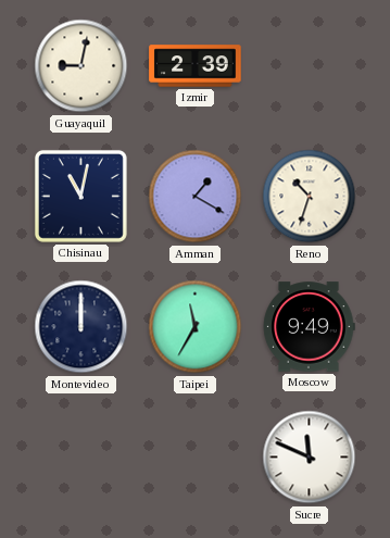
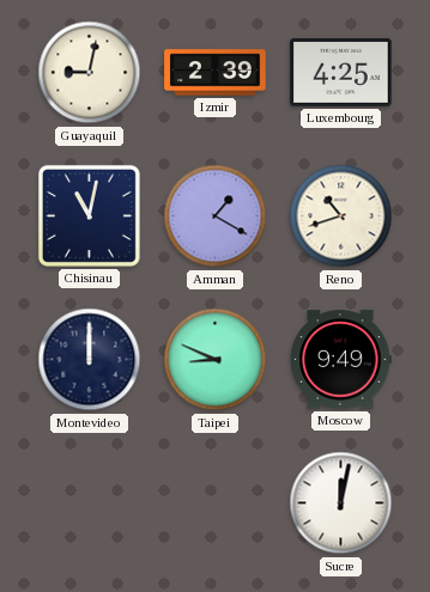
Luxembourg: none -> 4:25
Reno: 10:33 -> 10:42
Taipei: 11:35 -> 8:49
Sucre: 11:49 -> 12:02
